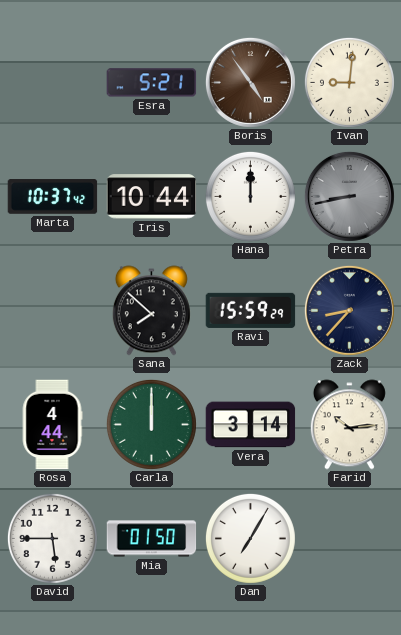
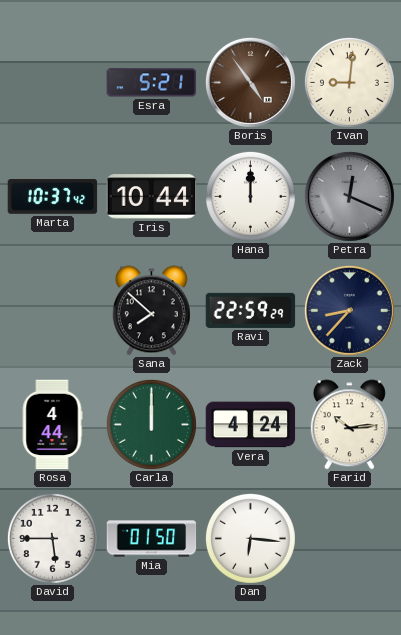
Petra: 8:43 -> 12:19
Ravi: 15:59 -> 22:59
Vera: 3:14 -> 4:24
Dan: 7:05 -> 6:16
